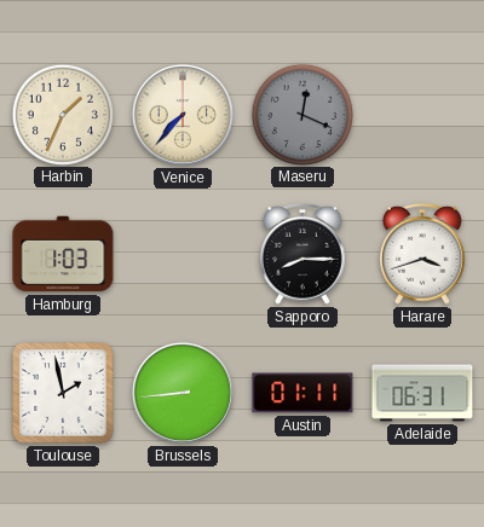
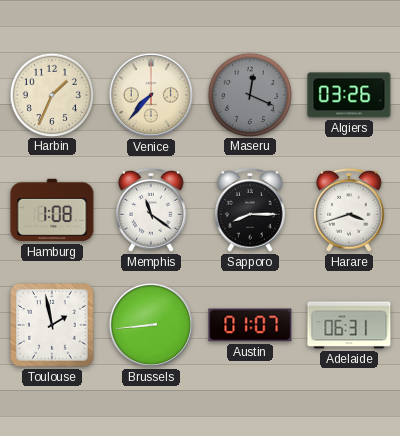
Algiers: none -> 03:26
Hamburg: 1:03 -> 1:08
Memphis: none -> 11:21
Austin: 01:11 -> 01:07
